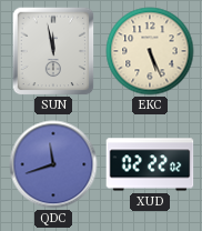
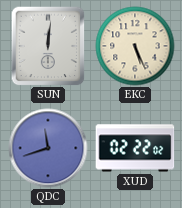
SUN: 11:58 -> 12:01
